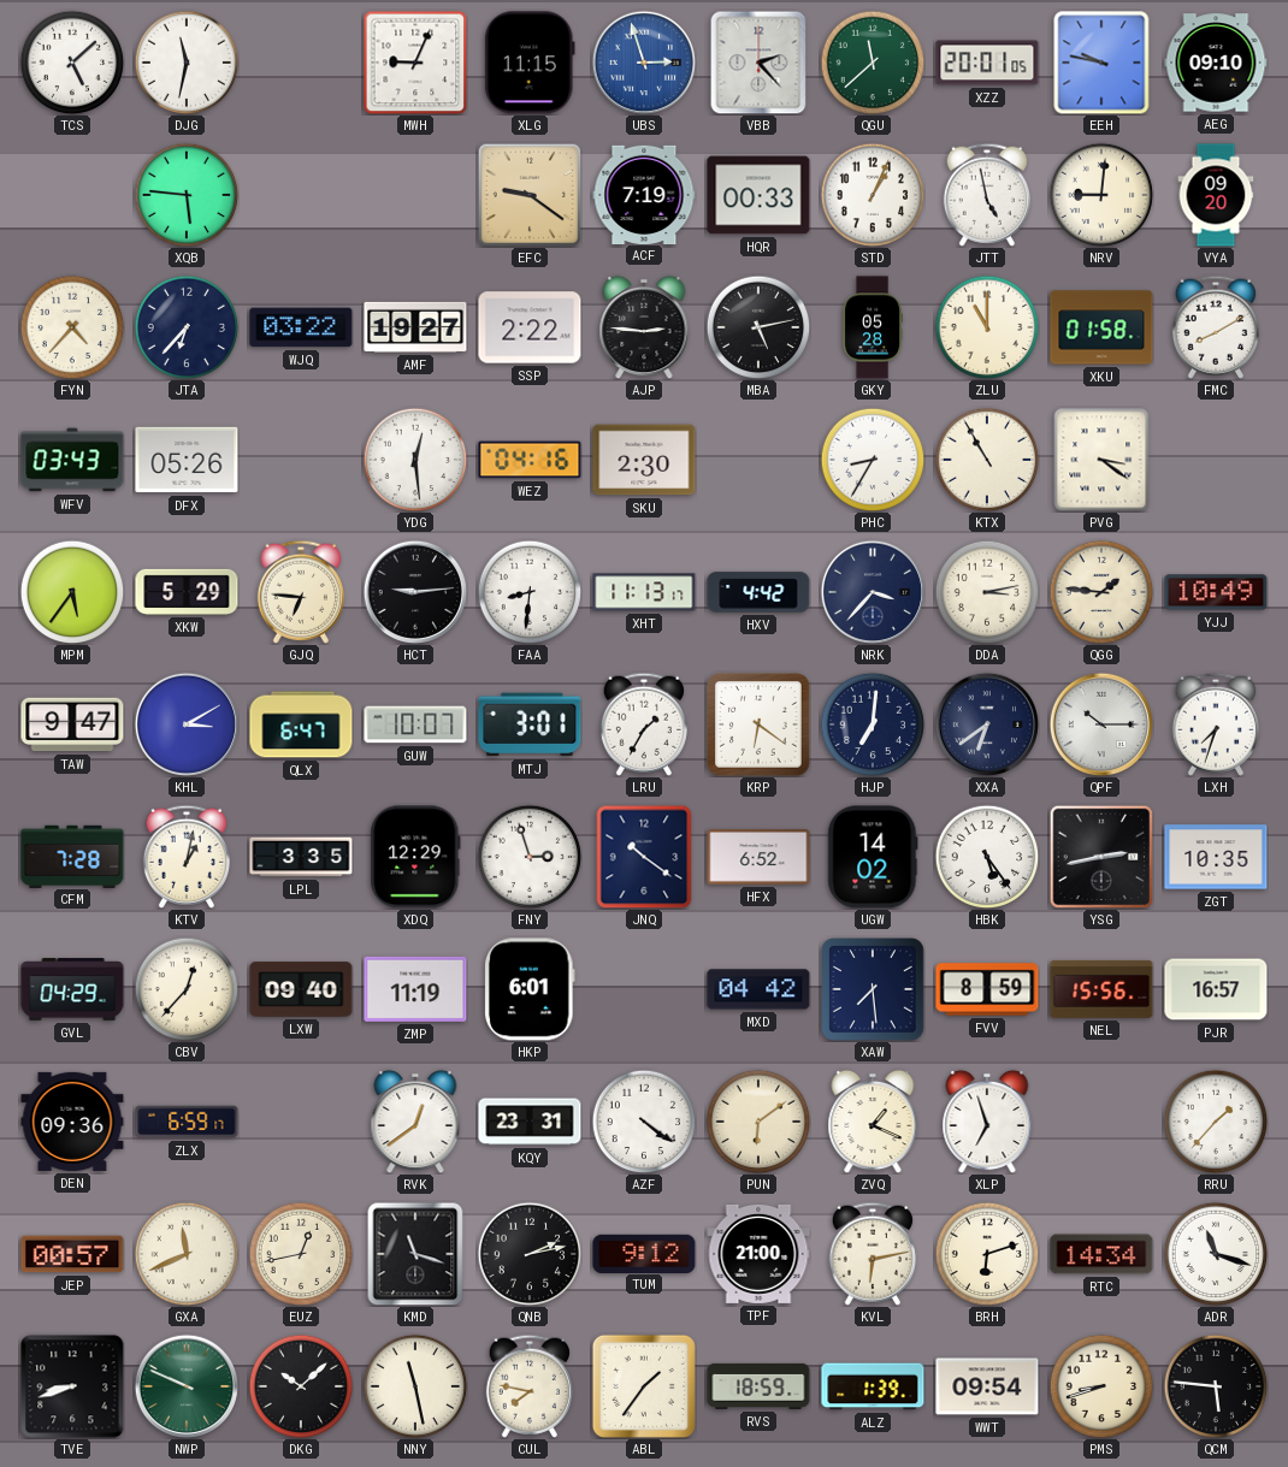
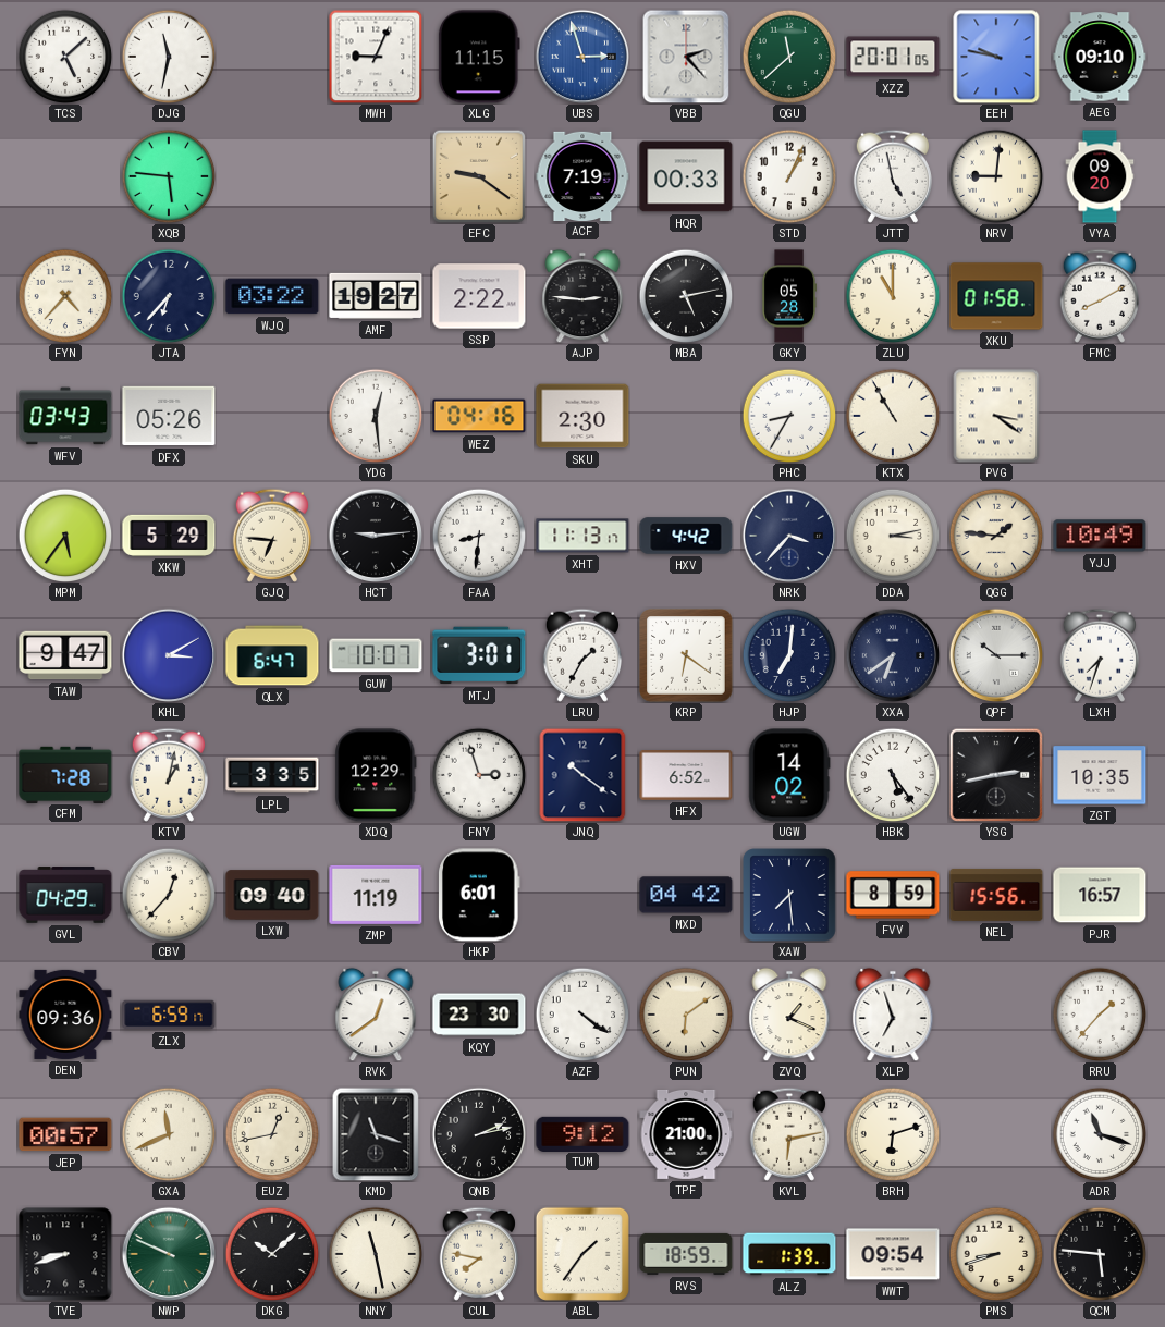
KQY: 23:31 -> 23:30
RTC: 14:34 -> none
